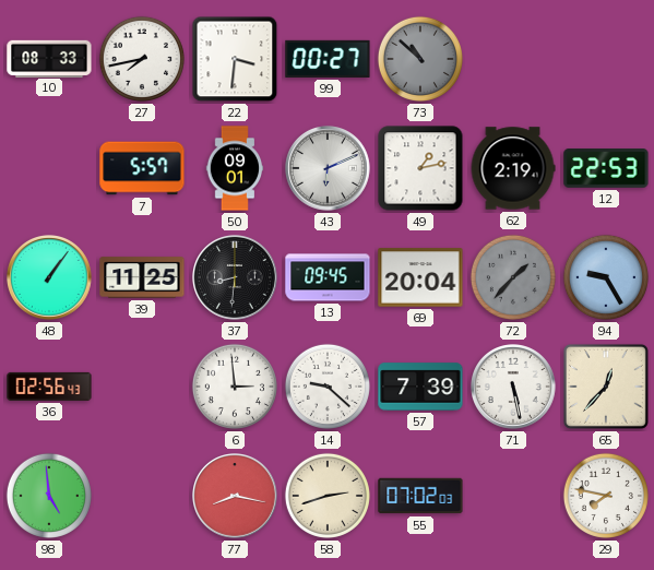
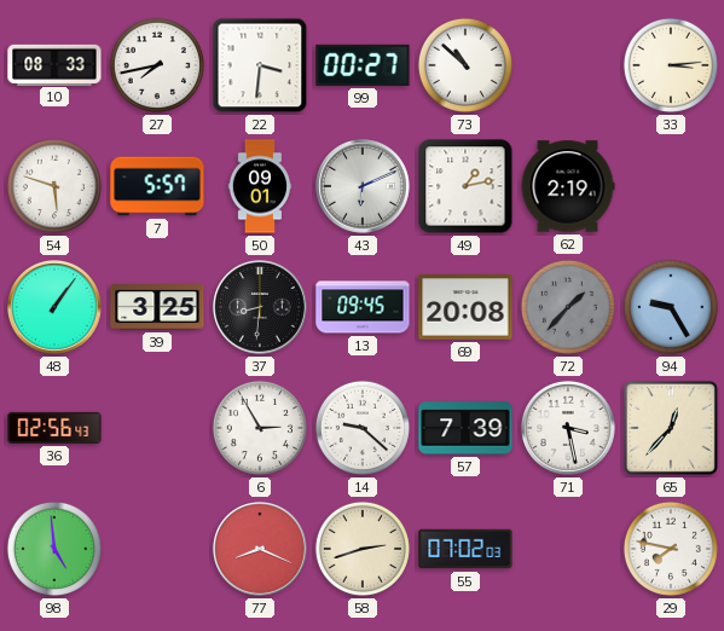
73 dial: grey -> white
33: none -> 3:14
54: none -> 5:48
12: 22:53 -> none
39: 11:25 -> 3:25
69: 20:04 -> 20:08
6: 2:59 -> 2:55
71: 5:28 -> 3:28
77: 8:17 -> 8:19
